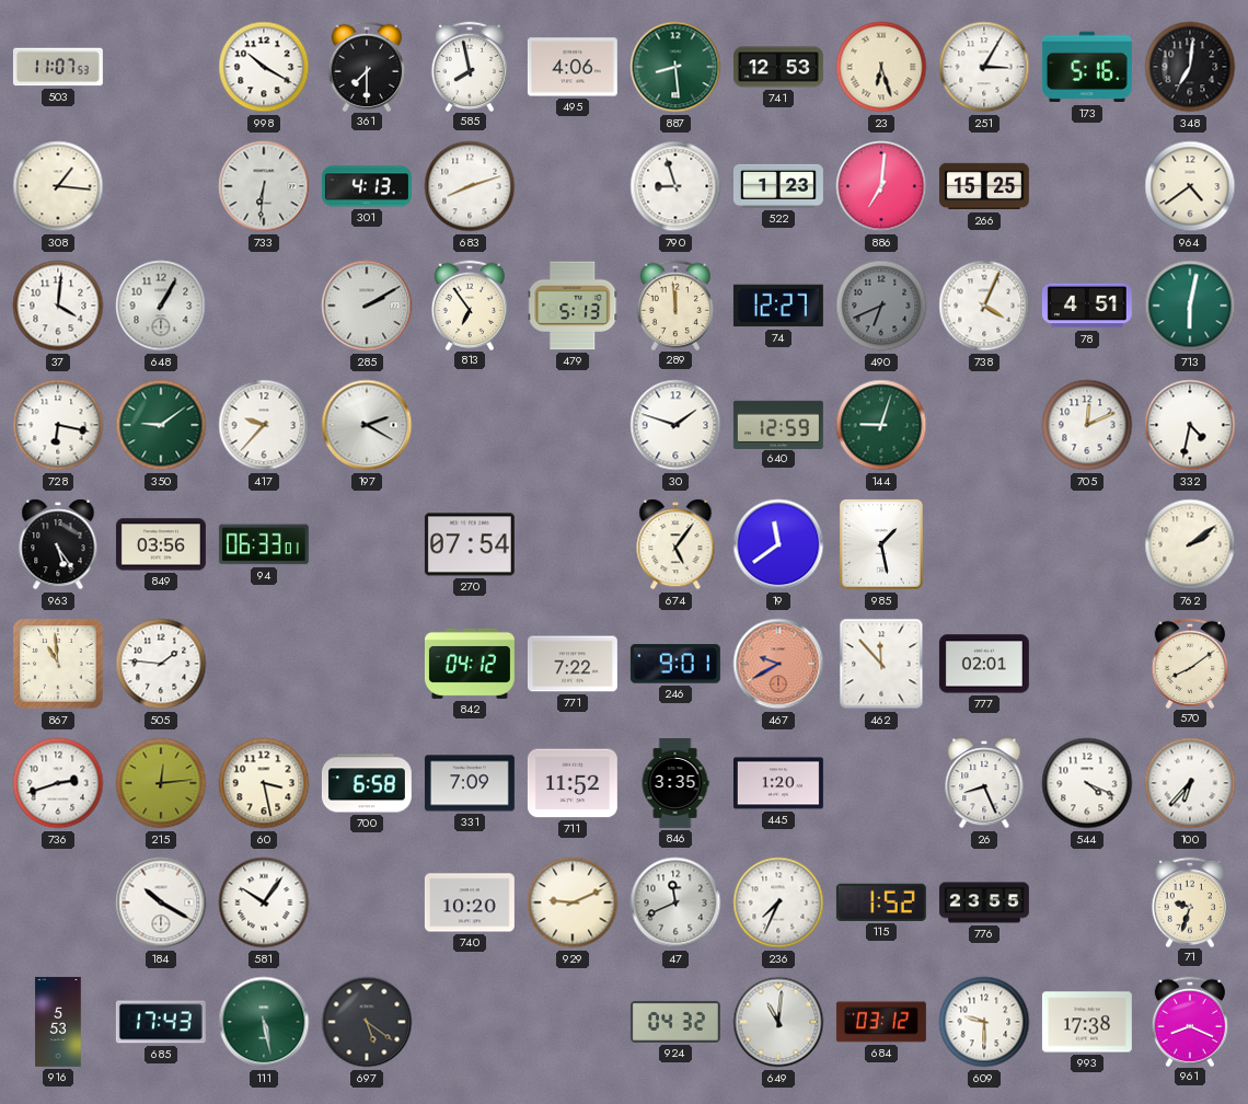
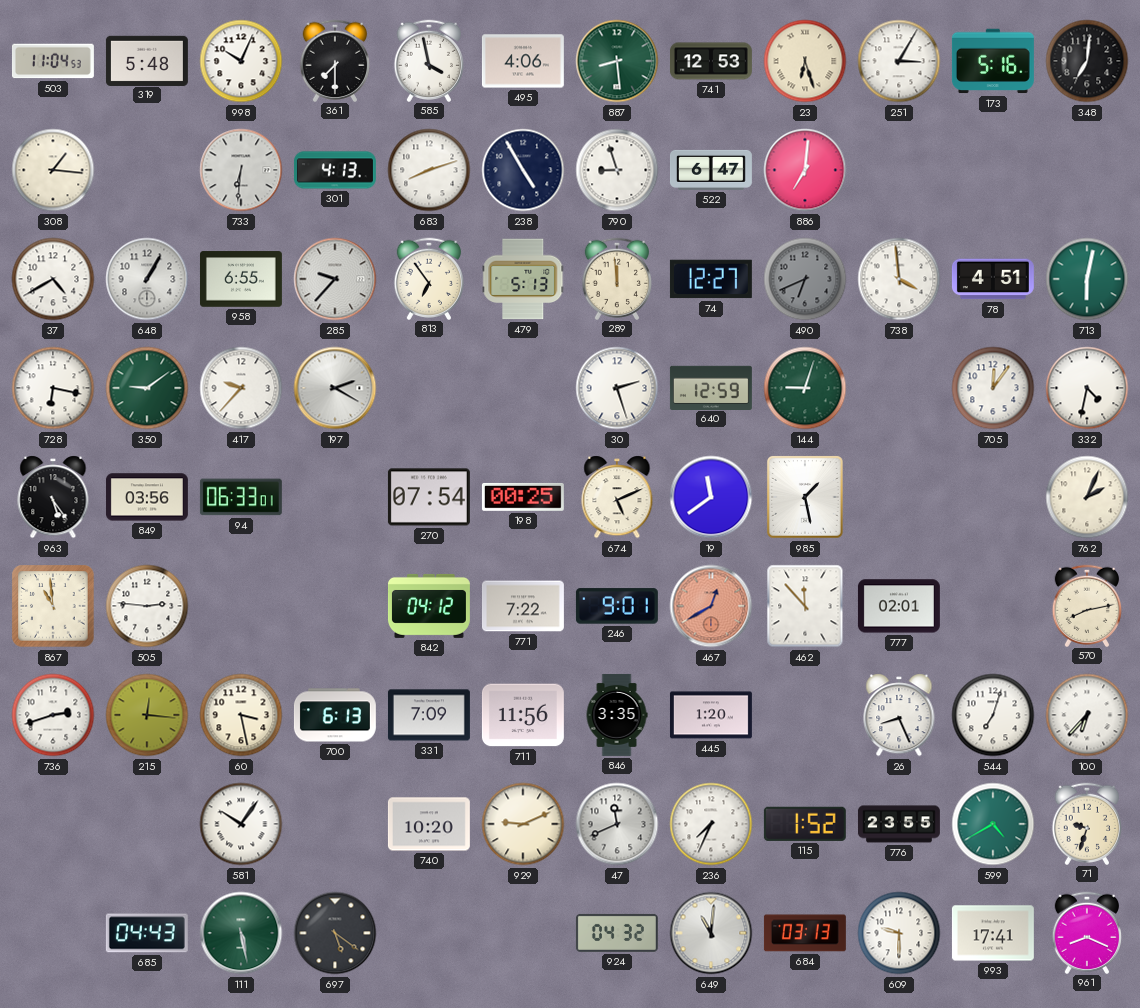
503: 11:07 -> 11:04
319: none -> 5:48
998: 10:20 -> 10:04
585: 7:58 -> 3:58
238: none -> 4:55
522: 1:23 -> 6:47
266: 15:25 -> none
964: 4:39 -> none
37: 4:01 -> 4:40
958: none -> 6:55
285: 2:10 -> 9:37
738: 4:04 -> 3:59
30: 1:48 -> 2:27
705: 12:11 -> 12:06
198: none -> 00:25
674: 5:06 -> 5:11
762: 2:09 -> 2:04
505: 1:46 -> 2:46
467: 9:40 -> 12:40
570: 8:09 -> 8:13
215: 12:14 -> 12:16
700: 6:58 -> 6:13
711: 11:52 -> 11:56
544: 4:19 -> 7:03
184: 10:20 -> none
599: none -> 4:40
916: 5:53 -> none
685: 17:43 -> 04:43
684: 03:12 -> 03:13
993: 17:38 -> 17:41
